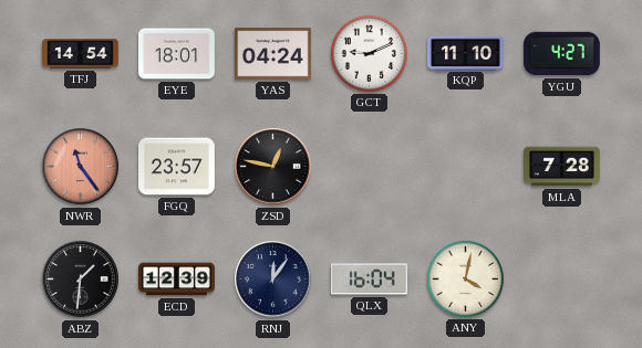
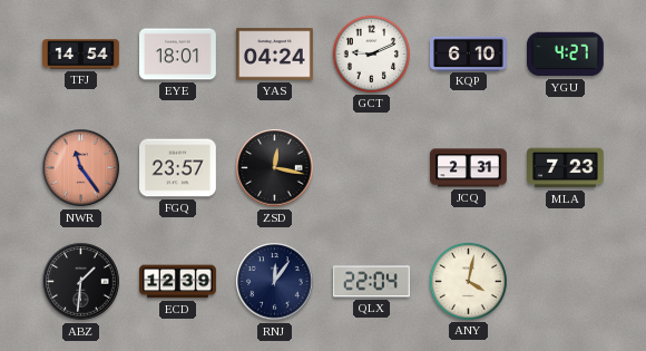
KQP: 11:10 -> 6:10
ZSD: 12:47 -> 12:17
JCQ: none -> 2:31
MLA: 7:28 -> 7:23
QLX: 16:04 -> 22:04
